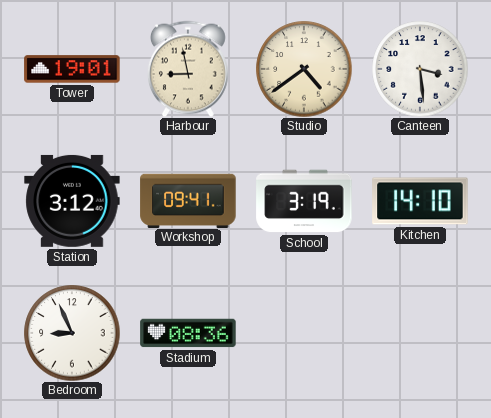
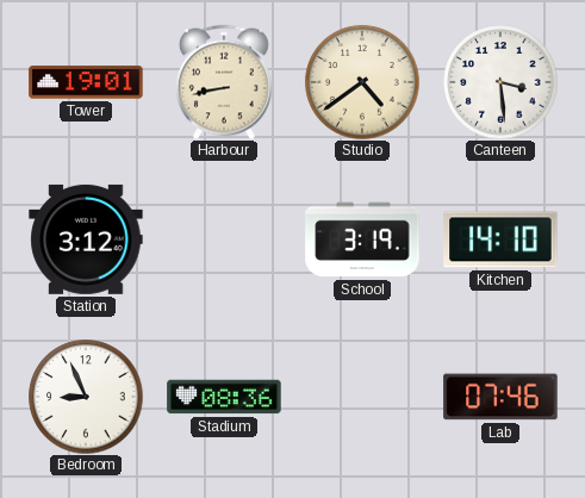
Harbour: 8:58 -> 8:43
Workshop: 09:41 -> none
Lab: none -> 07:46
